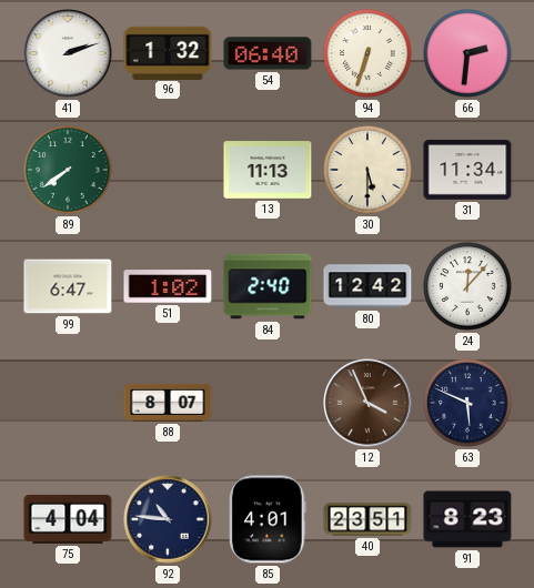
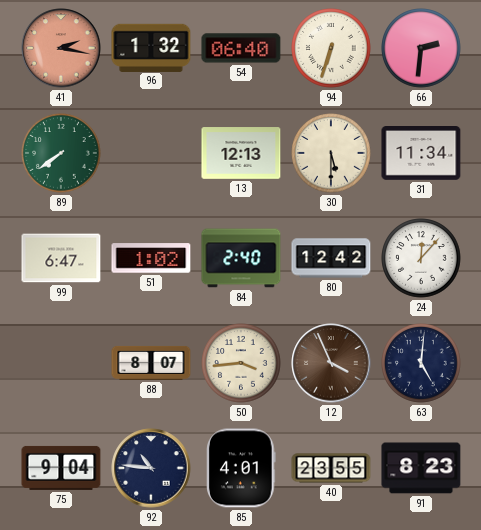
41: 2:12 -> 2:17
41 dial: white -> salmon
13: 11:13 -> 12:13
50: none -> 3:44
63: 5:49 -> 5:01
75: 4:04 -> 9:04
40: 23:51 -> 23:55
